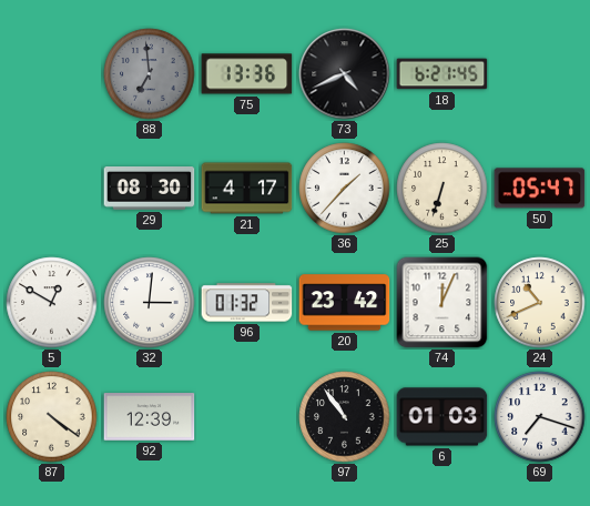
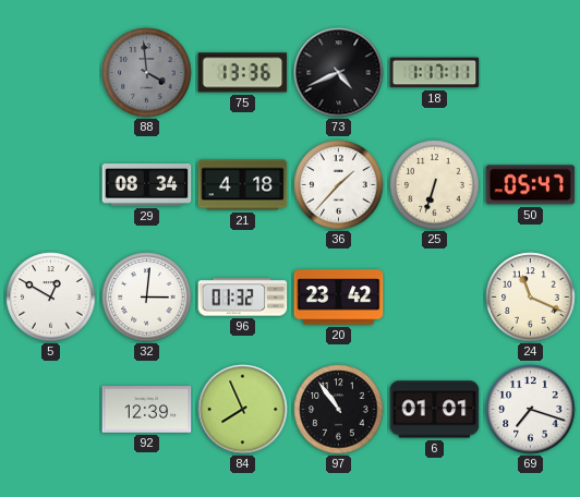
88: 6:59 -> 3:59
18: 6:21 -> 1:17
29: 08:30 -> 08:34
21: 4:17 -> 4:18
74: 12:04 -> none
24: 10:41 -> 11:19
87: 4:21 -> none
84: none -> 7:56
6: 01:03 -> 01:01
